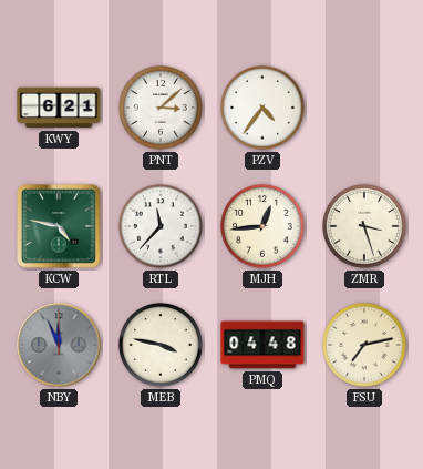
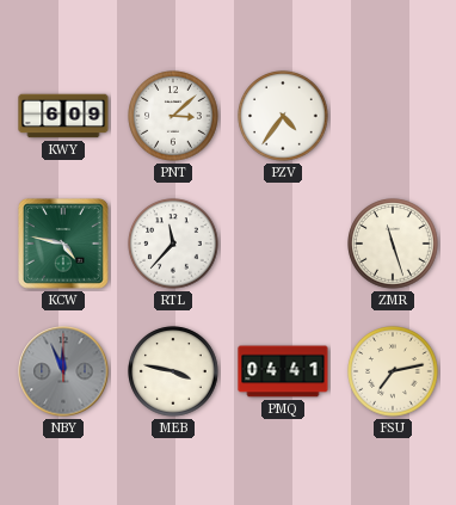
KWY: 6:21 -> 6:09
MJH: 12:44 -> none
ZMR: 3:27 -> 11:27
PMQ: 04:48 -> 04:41
